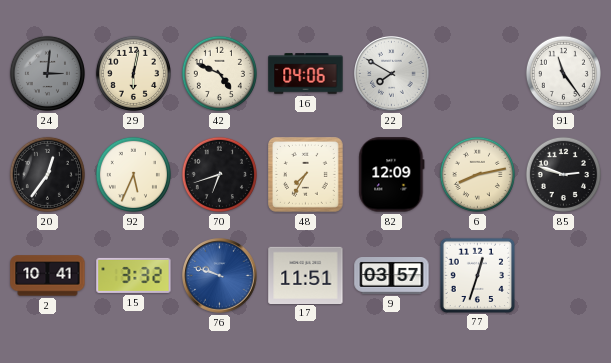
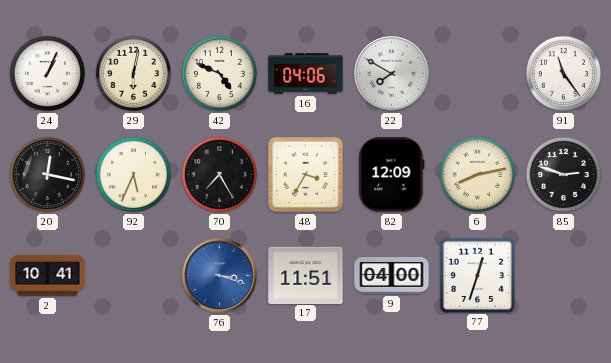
24: 3:01 -> 1:04
24 dial: grey -> white
20: 12:36 -> 12:17
70: 6:42 -> 7:25
48: 7:35 -> 3:35
15: 3:32 -> none
76: 9:48 -> 3:18
9: 03:57 -> 04:00
